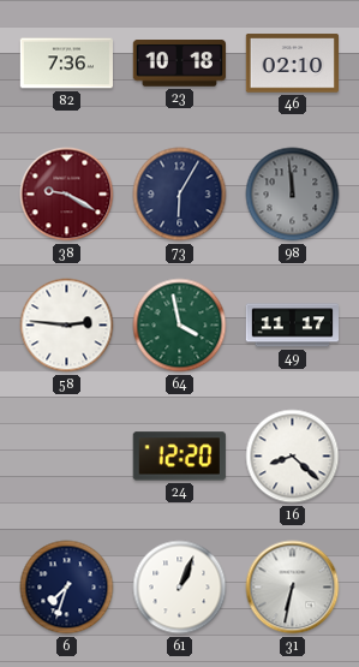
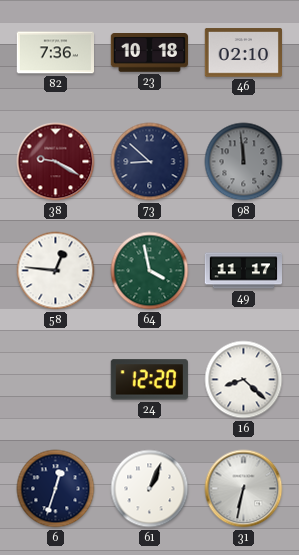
73: 6:05 -> 8:52
58: 2:46 -> 12:46
6: 7:33 -> 12:33
